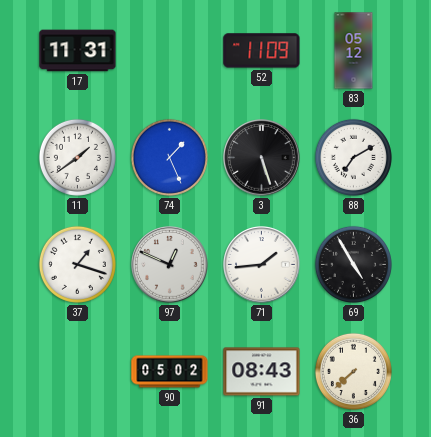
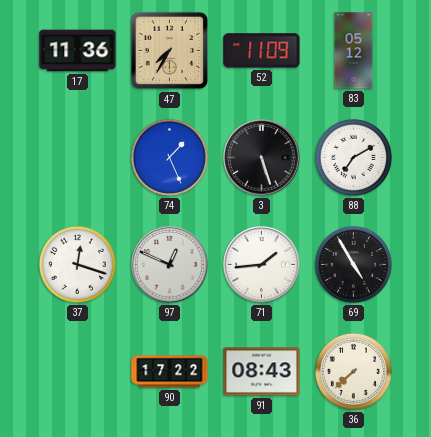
17: 11:31 -> 11:36
47: none -> 7:35
11: 1:39 -> none
37: 1:18 -> 12:18
90: 05:02 -> 17:22
